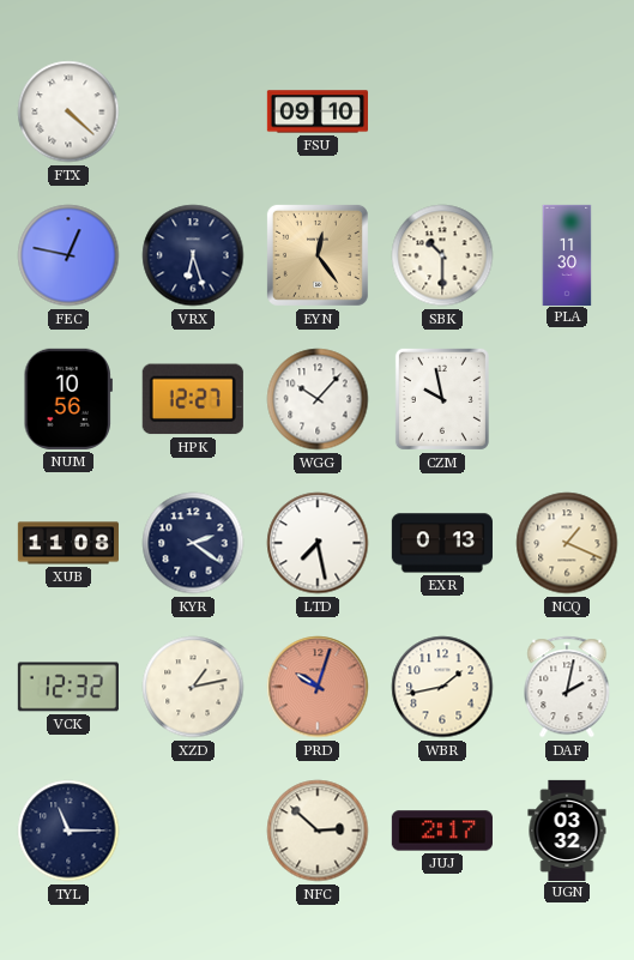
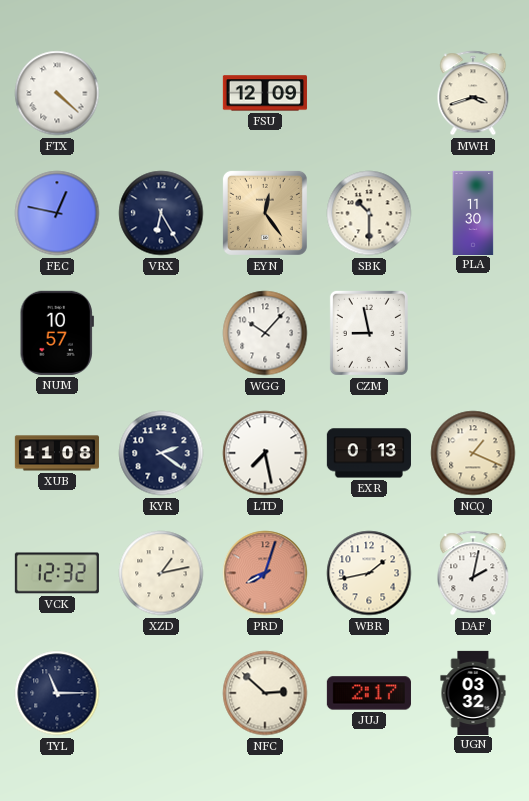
FSU: 09:10 -> 12:09
MWH: none -> 3:42
VRX: 6:27 -> 6:25
NUM: 10:56 -> 10:57
HPK: 12:27 -> none
CZM: 9:58 -> 8:58
PRD: 10:03 -> 8:03
